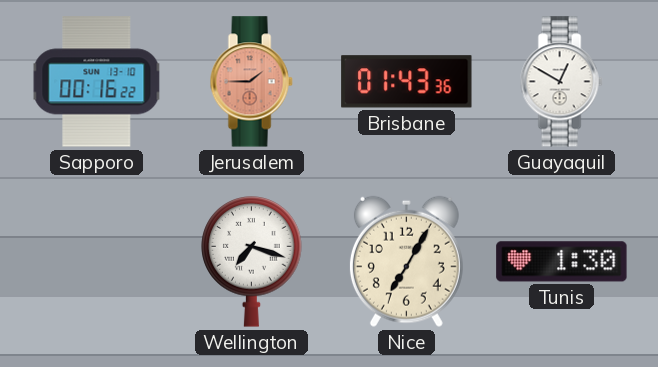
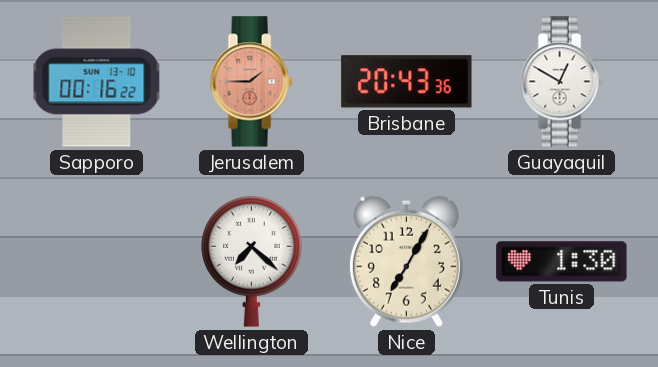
Brisbane: 01:43 -> 20:43
Wellington: 7:18 -> 7:22
